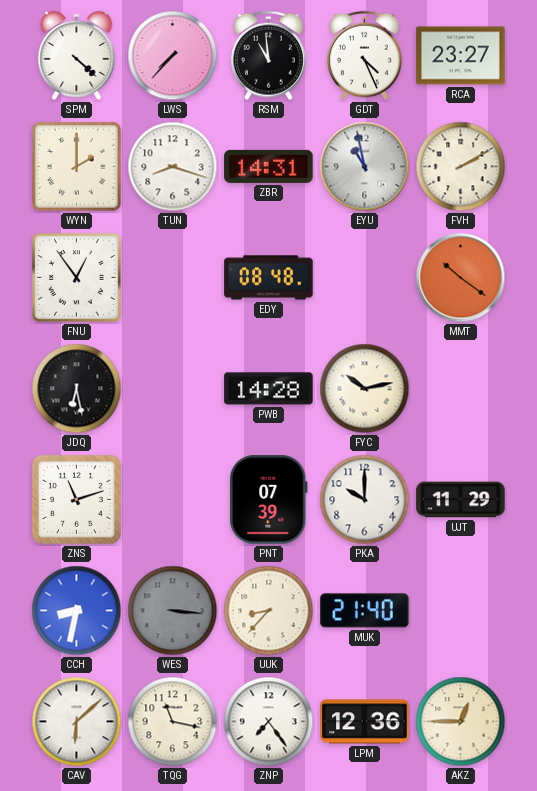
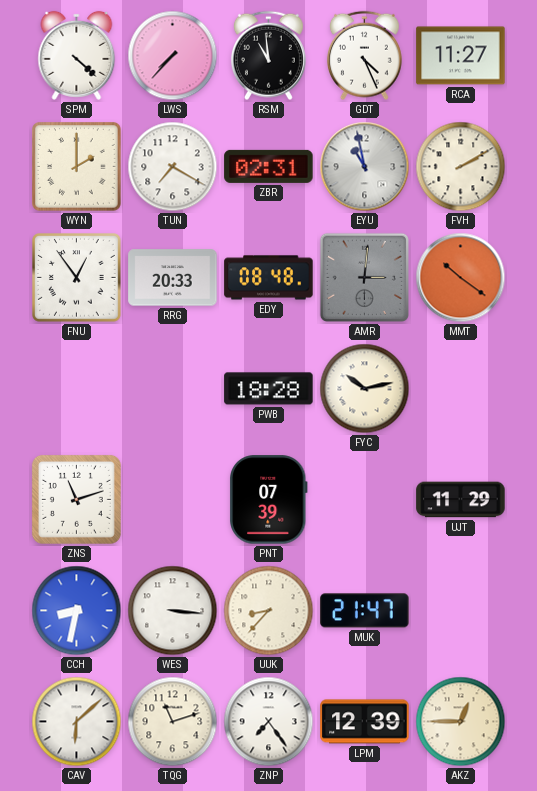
RCA: 23:27 -> 11:27
TUN: 8:18 -> 7:20
ZBR: 14:31 -> 02:31
RRG: none -> 20:33
AMR: none -> 3:01
JDQ: 6:28 -> none
PWB: 14:28 -> 18:28
PKA: 10:00 -> none
WES dial: grey -> white
MUK: 21:40 -> 21:47
TQG: 11:17 -> 11:12
LPM: 12:36 -> 12:39
